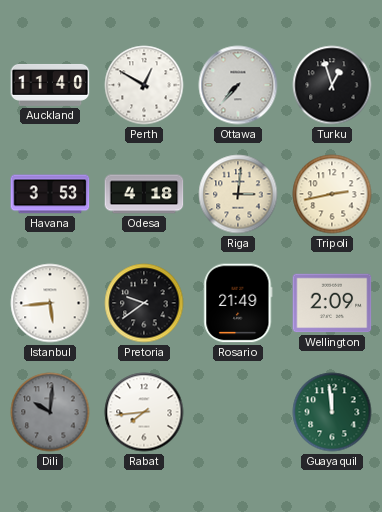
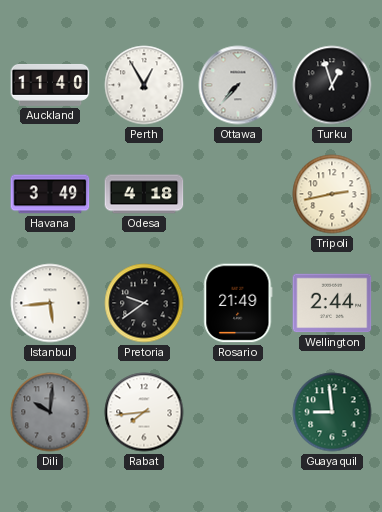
Perth: 12:50 -> 12:55
Havana: 3:53 -> 3:49
Riga: 3:01 -> none
Wellington: 2:09 -> 2:44
Guayaquil: 11:59 -> 8:59
